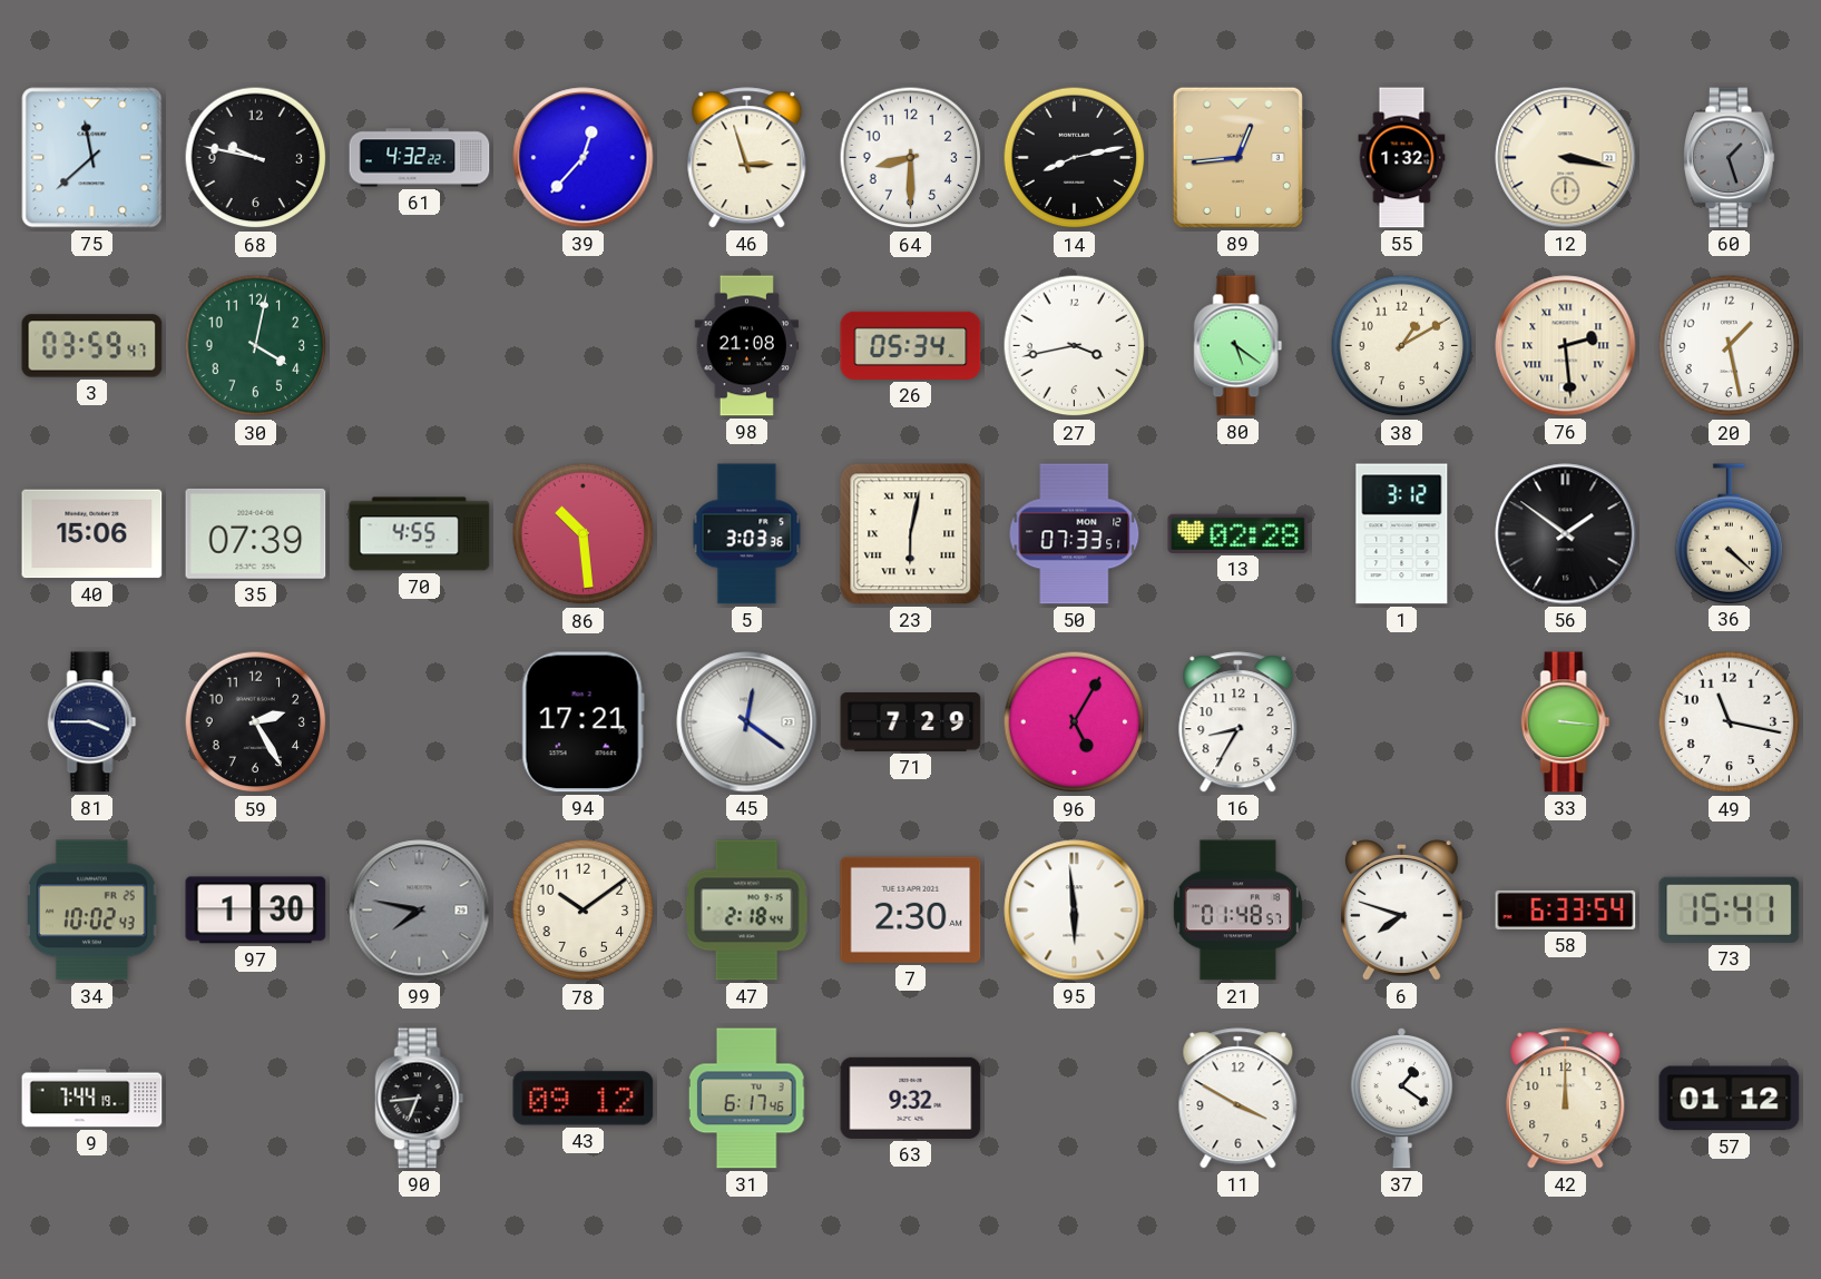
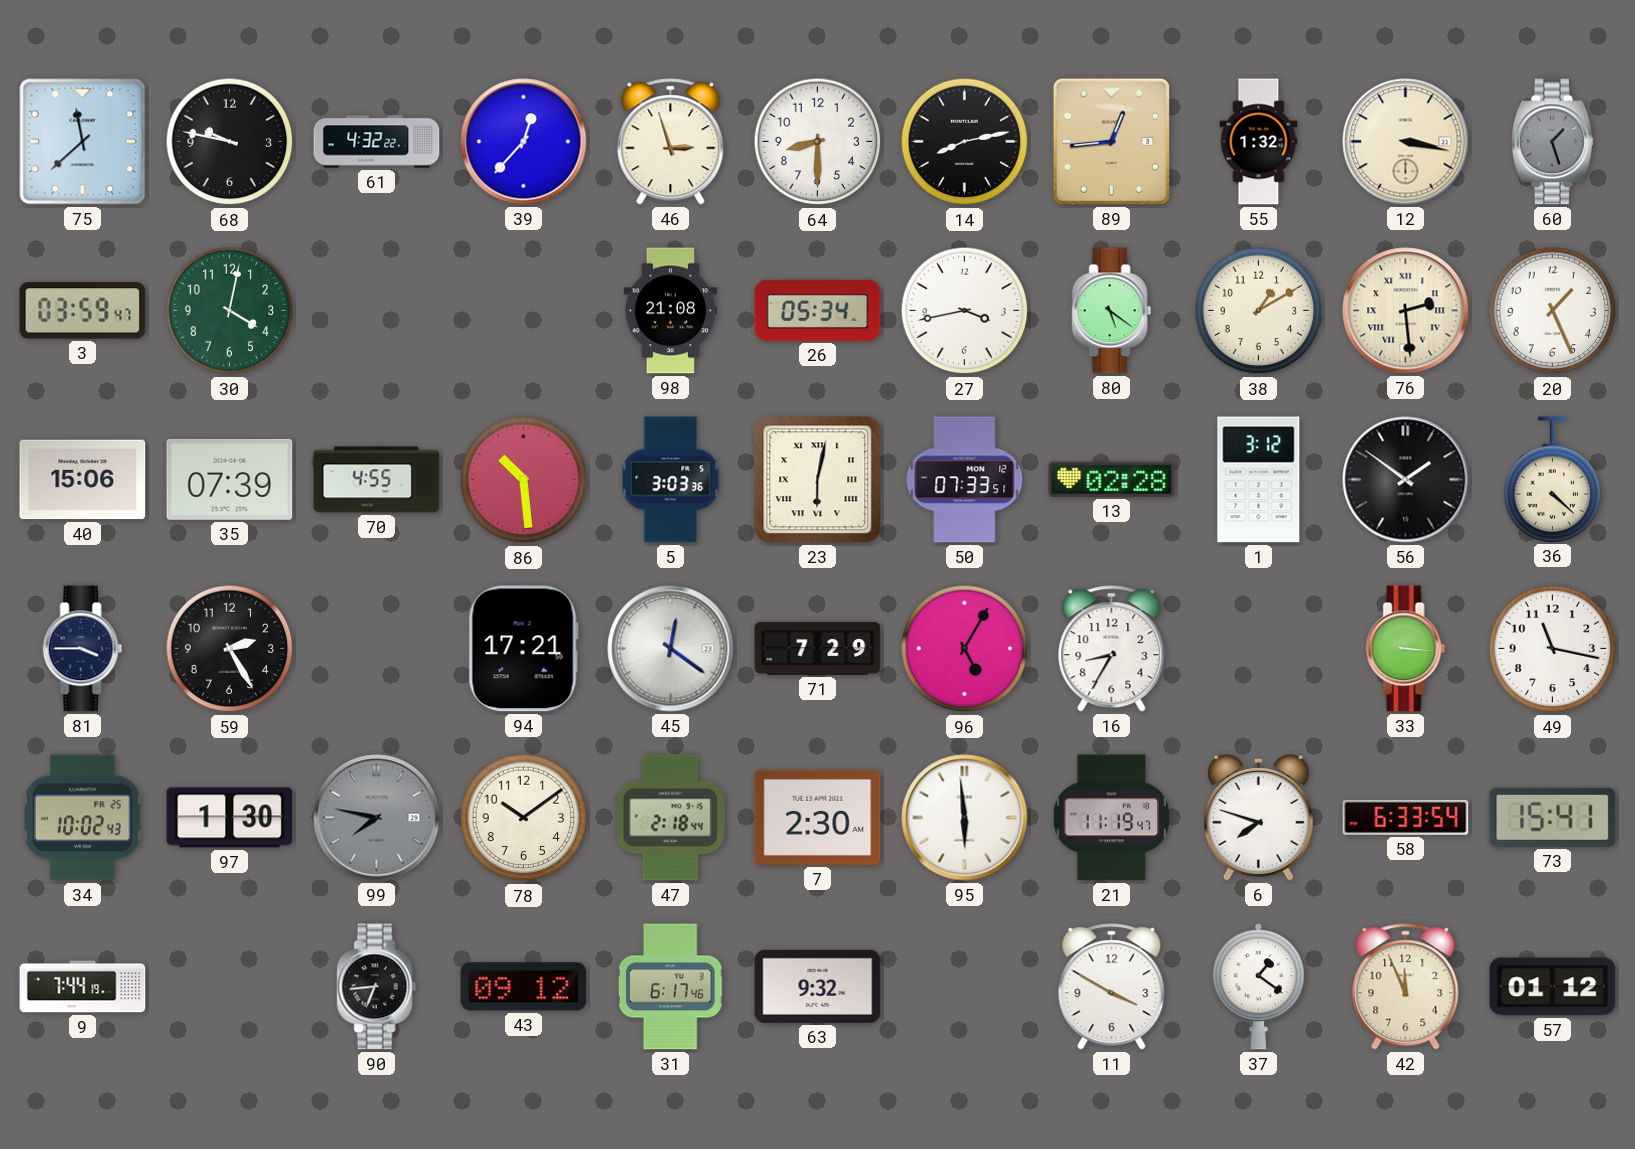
20: 1:28 -> 1:26
21: 01:48 -> 11:19
42: 12:00 -> 11:56
